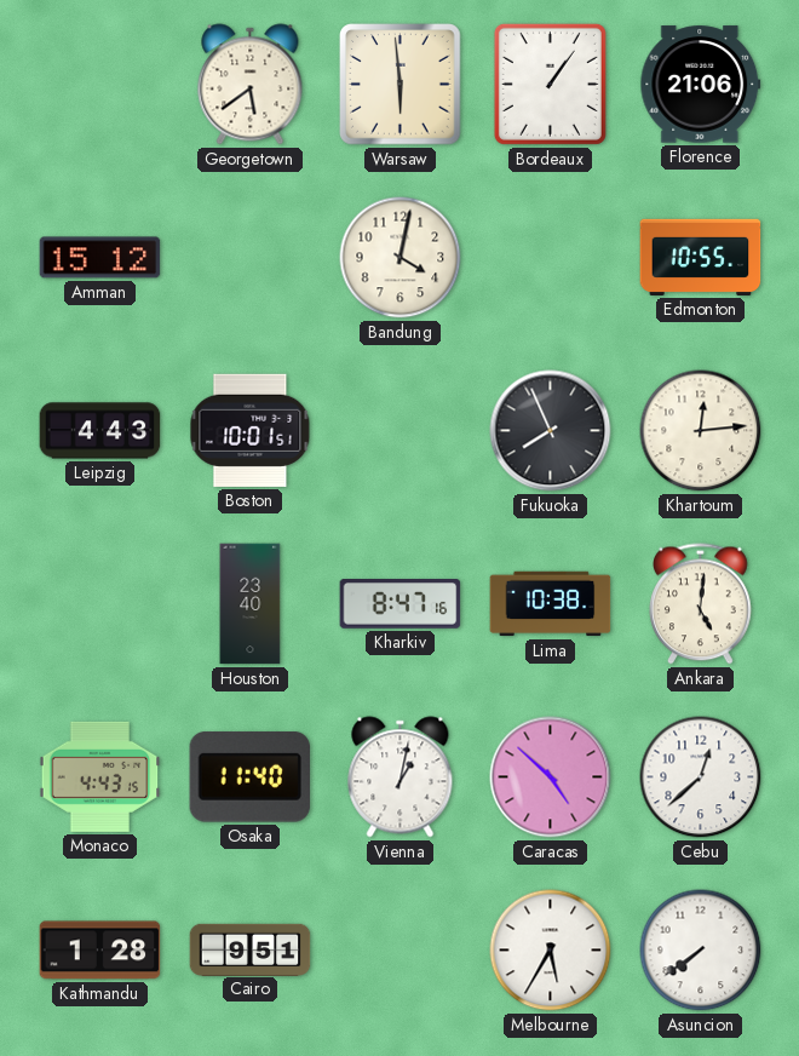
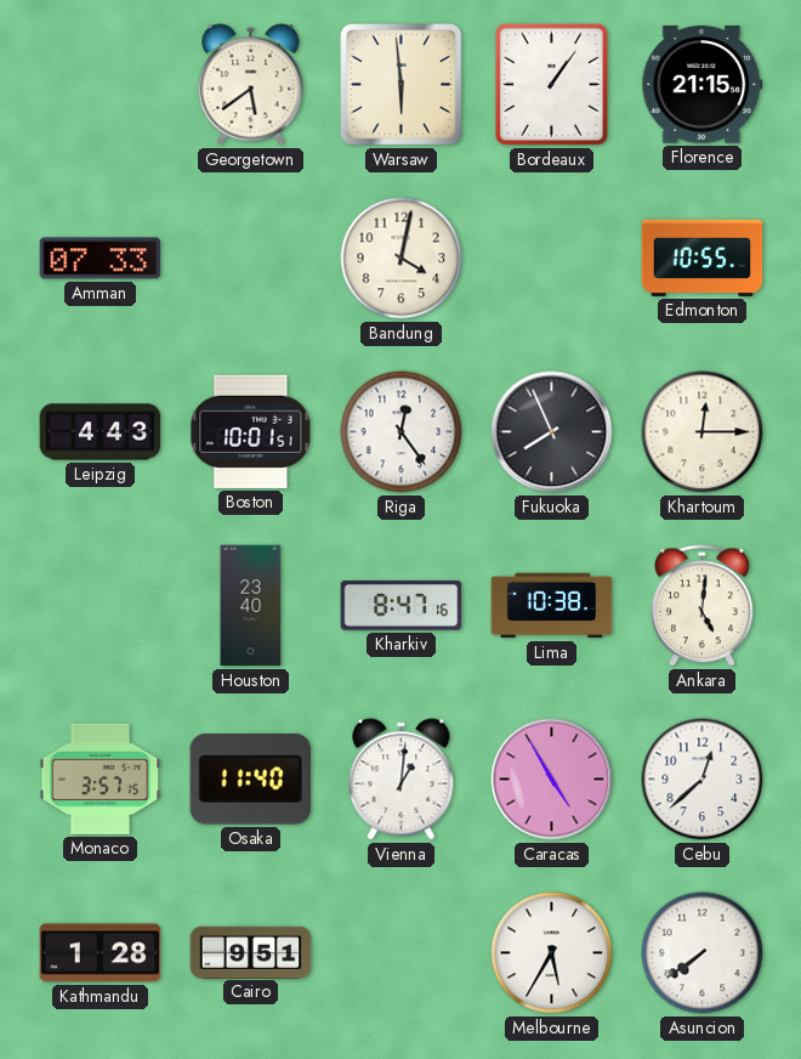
Florence: 21:06 -> 21:15
Amman: 15:12 -> 07:33
Riga: none -> 12:24
Khartoum: 12:14 -> 12:15
Monaco: 4:43 -> 3:57
Vienna: 1:02 -> 1:01
Caracas: 4:52 -> 4:55
